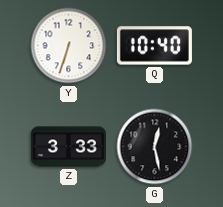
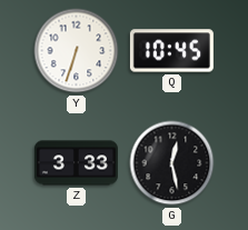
Q: 10:40 -> 10:45
